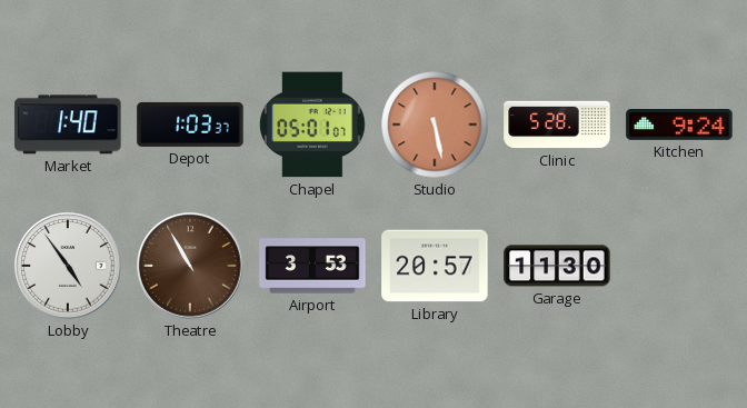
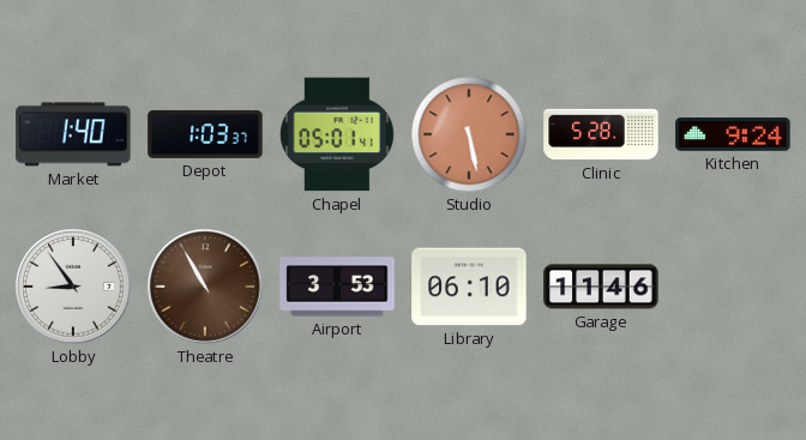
Chapel: 05:01:07 -> 05:01:41
Lobby: 4:54 -> 8:54
Library: 20:57 -> 06:10
Garage: 11:30 -> 11:46
